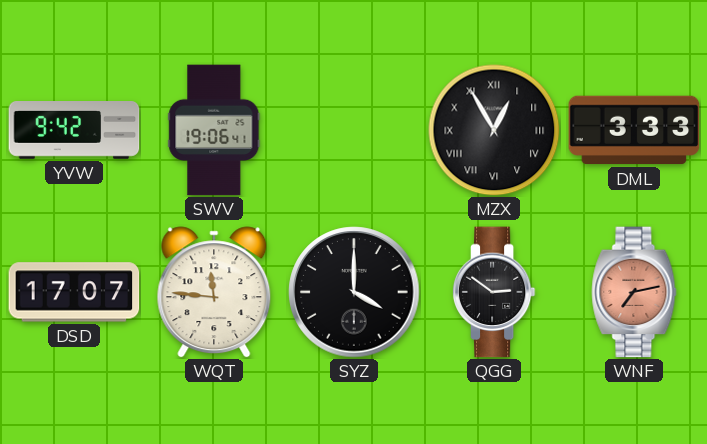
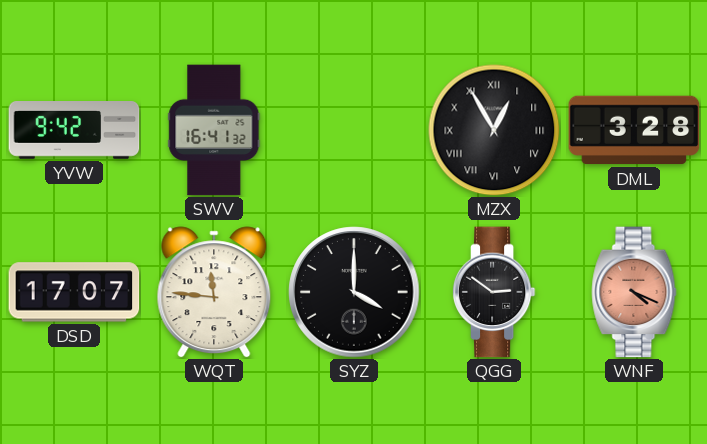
SWV: 19:06 -> 16:41
DML: 3:33 -> 3:28
WNF: 7:13 -> 4:19
